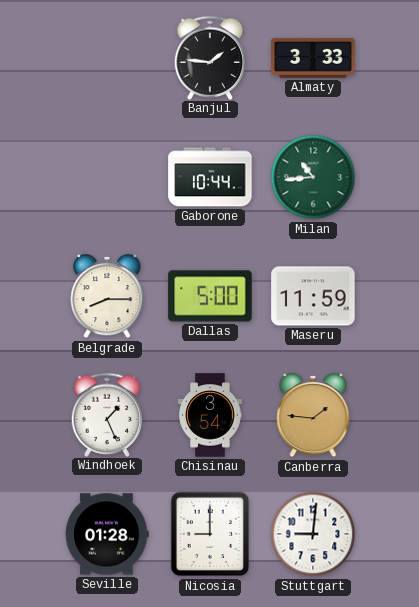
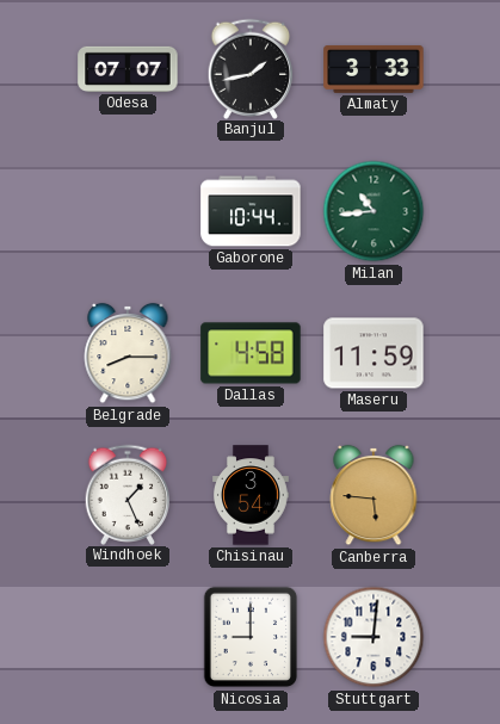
Odesa: none -> 07:07
Banjul: 1:46 -> 1:43
Dallas: 5:00 -> 4:58
Canberra: 1:46 -> 5:46
Seville: 01:28 -> none
